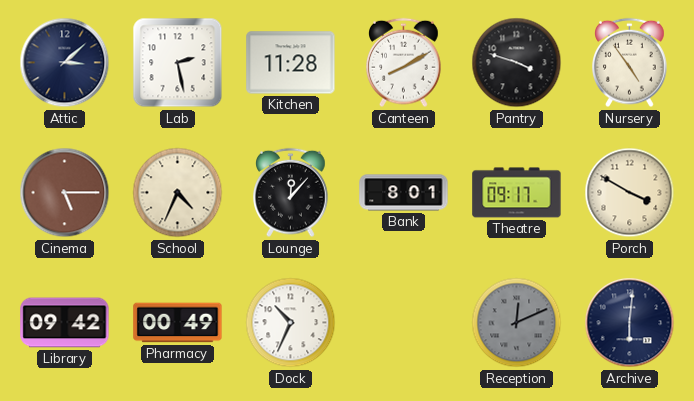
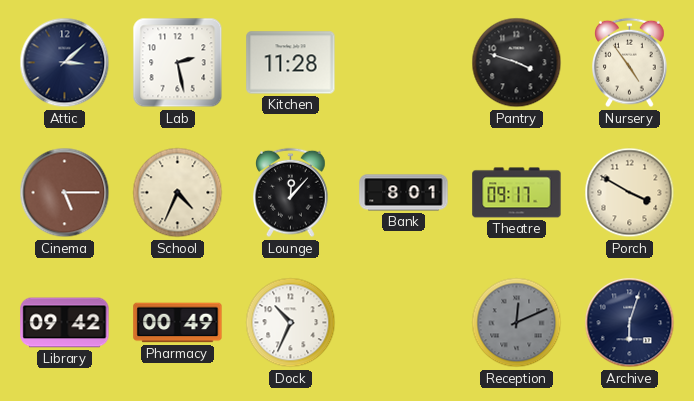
Canteen: 8:10 -> none
Archive: 6:01 -> 6:03
